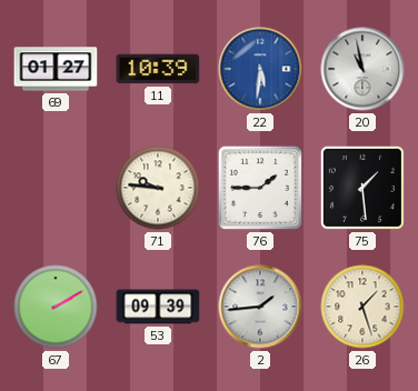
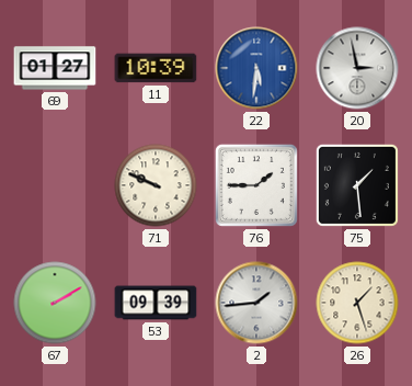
20: 10:58 -> 2:58
71: 9:46 -> 9:49
